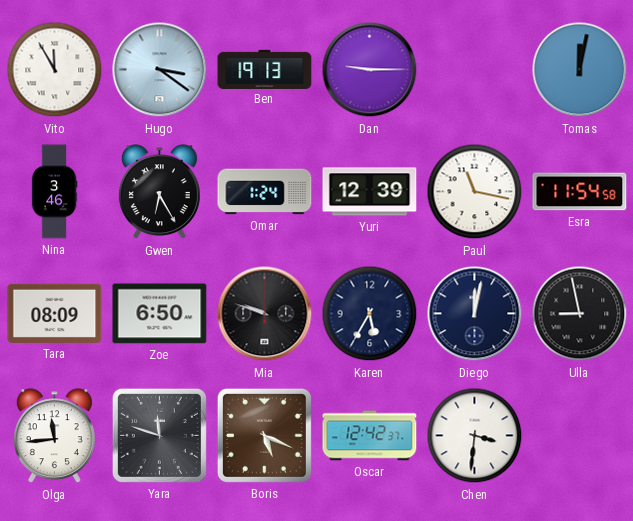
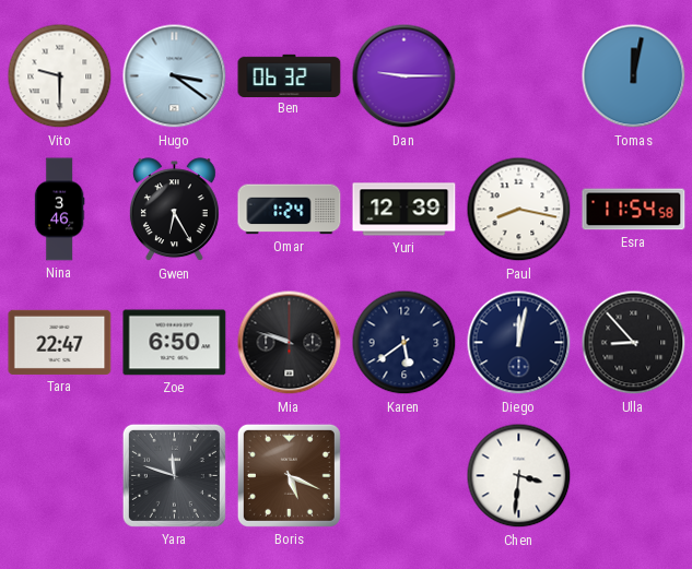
Vito: 11:55 -> 9:30
Ben: 19:13 -> 06:32
Paul: 11:17 -> 8:17
Tara: 08:09 -> 22:47
Karen: 5:35 -> 5:39
Ulla: 8:58 -> 8:53
Olga: 11:44 -> none
Oscar: 12:42 -> none
